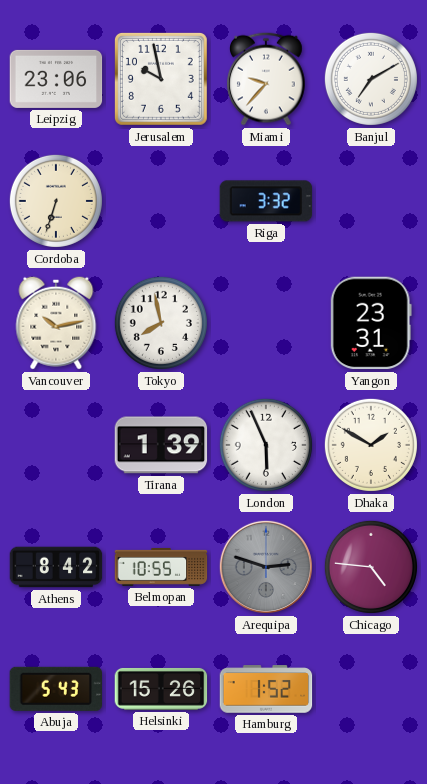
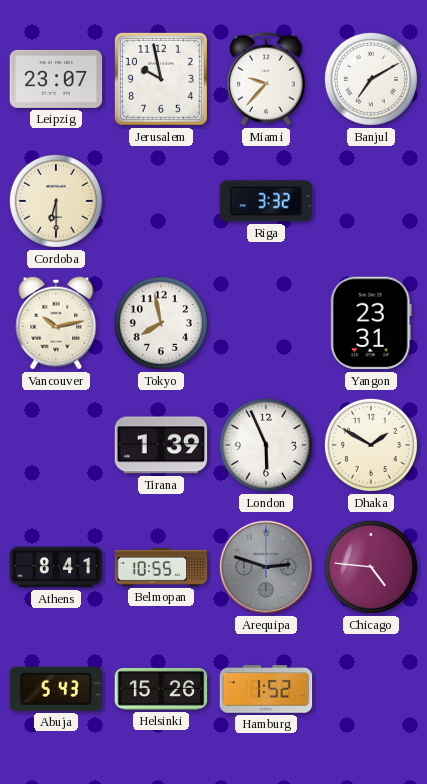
Leipzig: 23:06 -> 23:07
Cordoba: 6:33 -> 6:30
Athens: 8:42 -> 8:41
